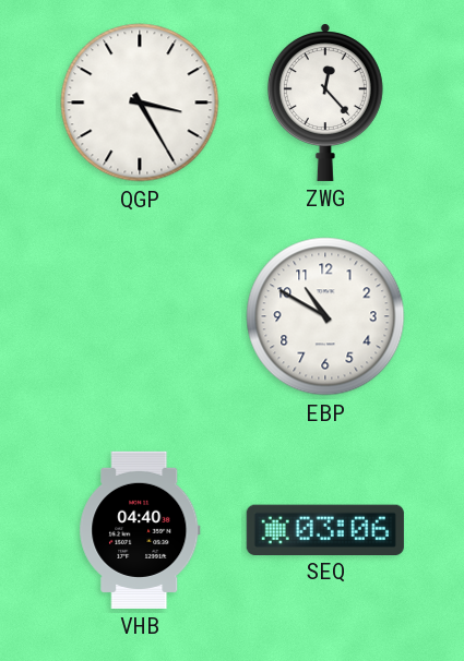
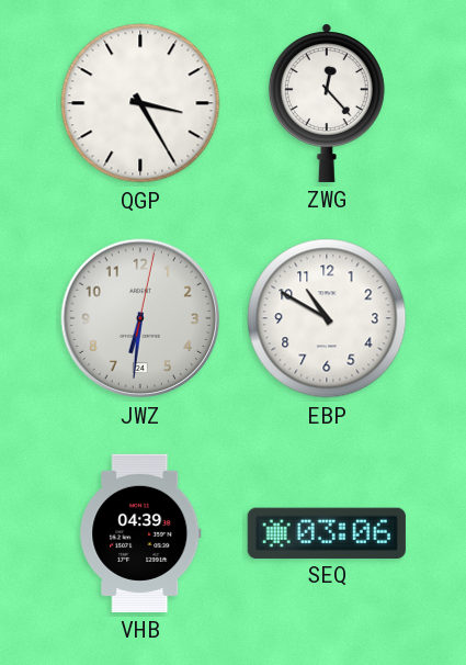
JWZ: none -> 6:31
VHB: 04:40 -> 04:39
